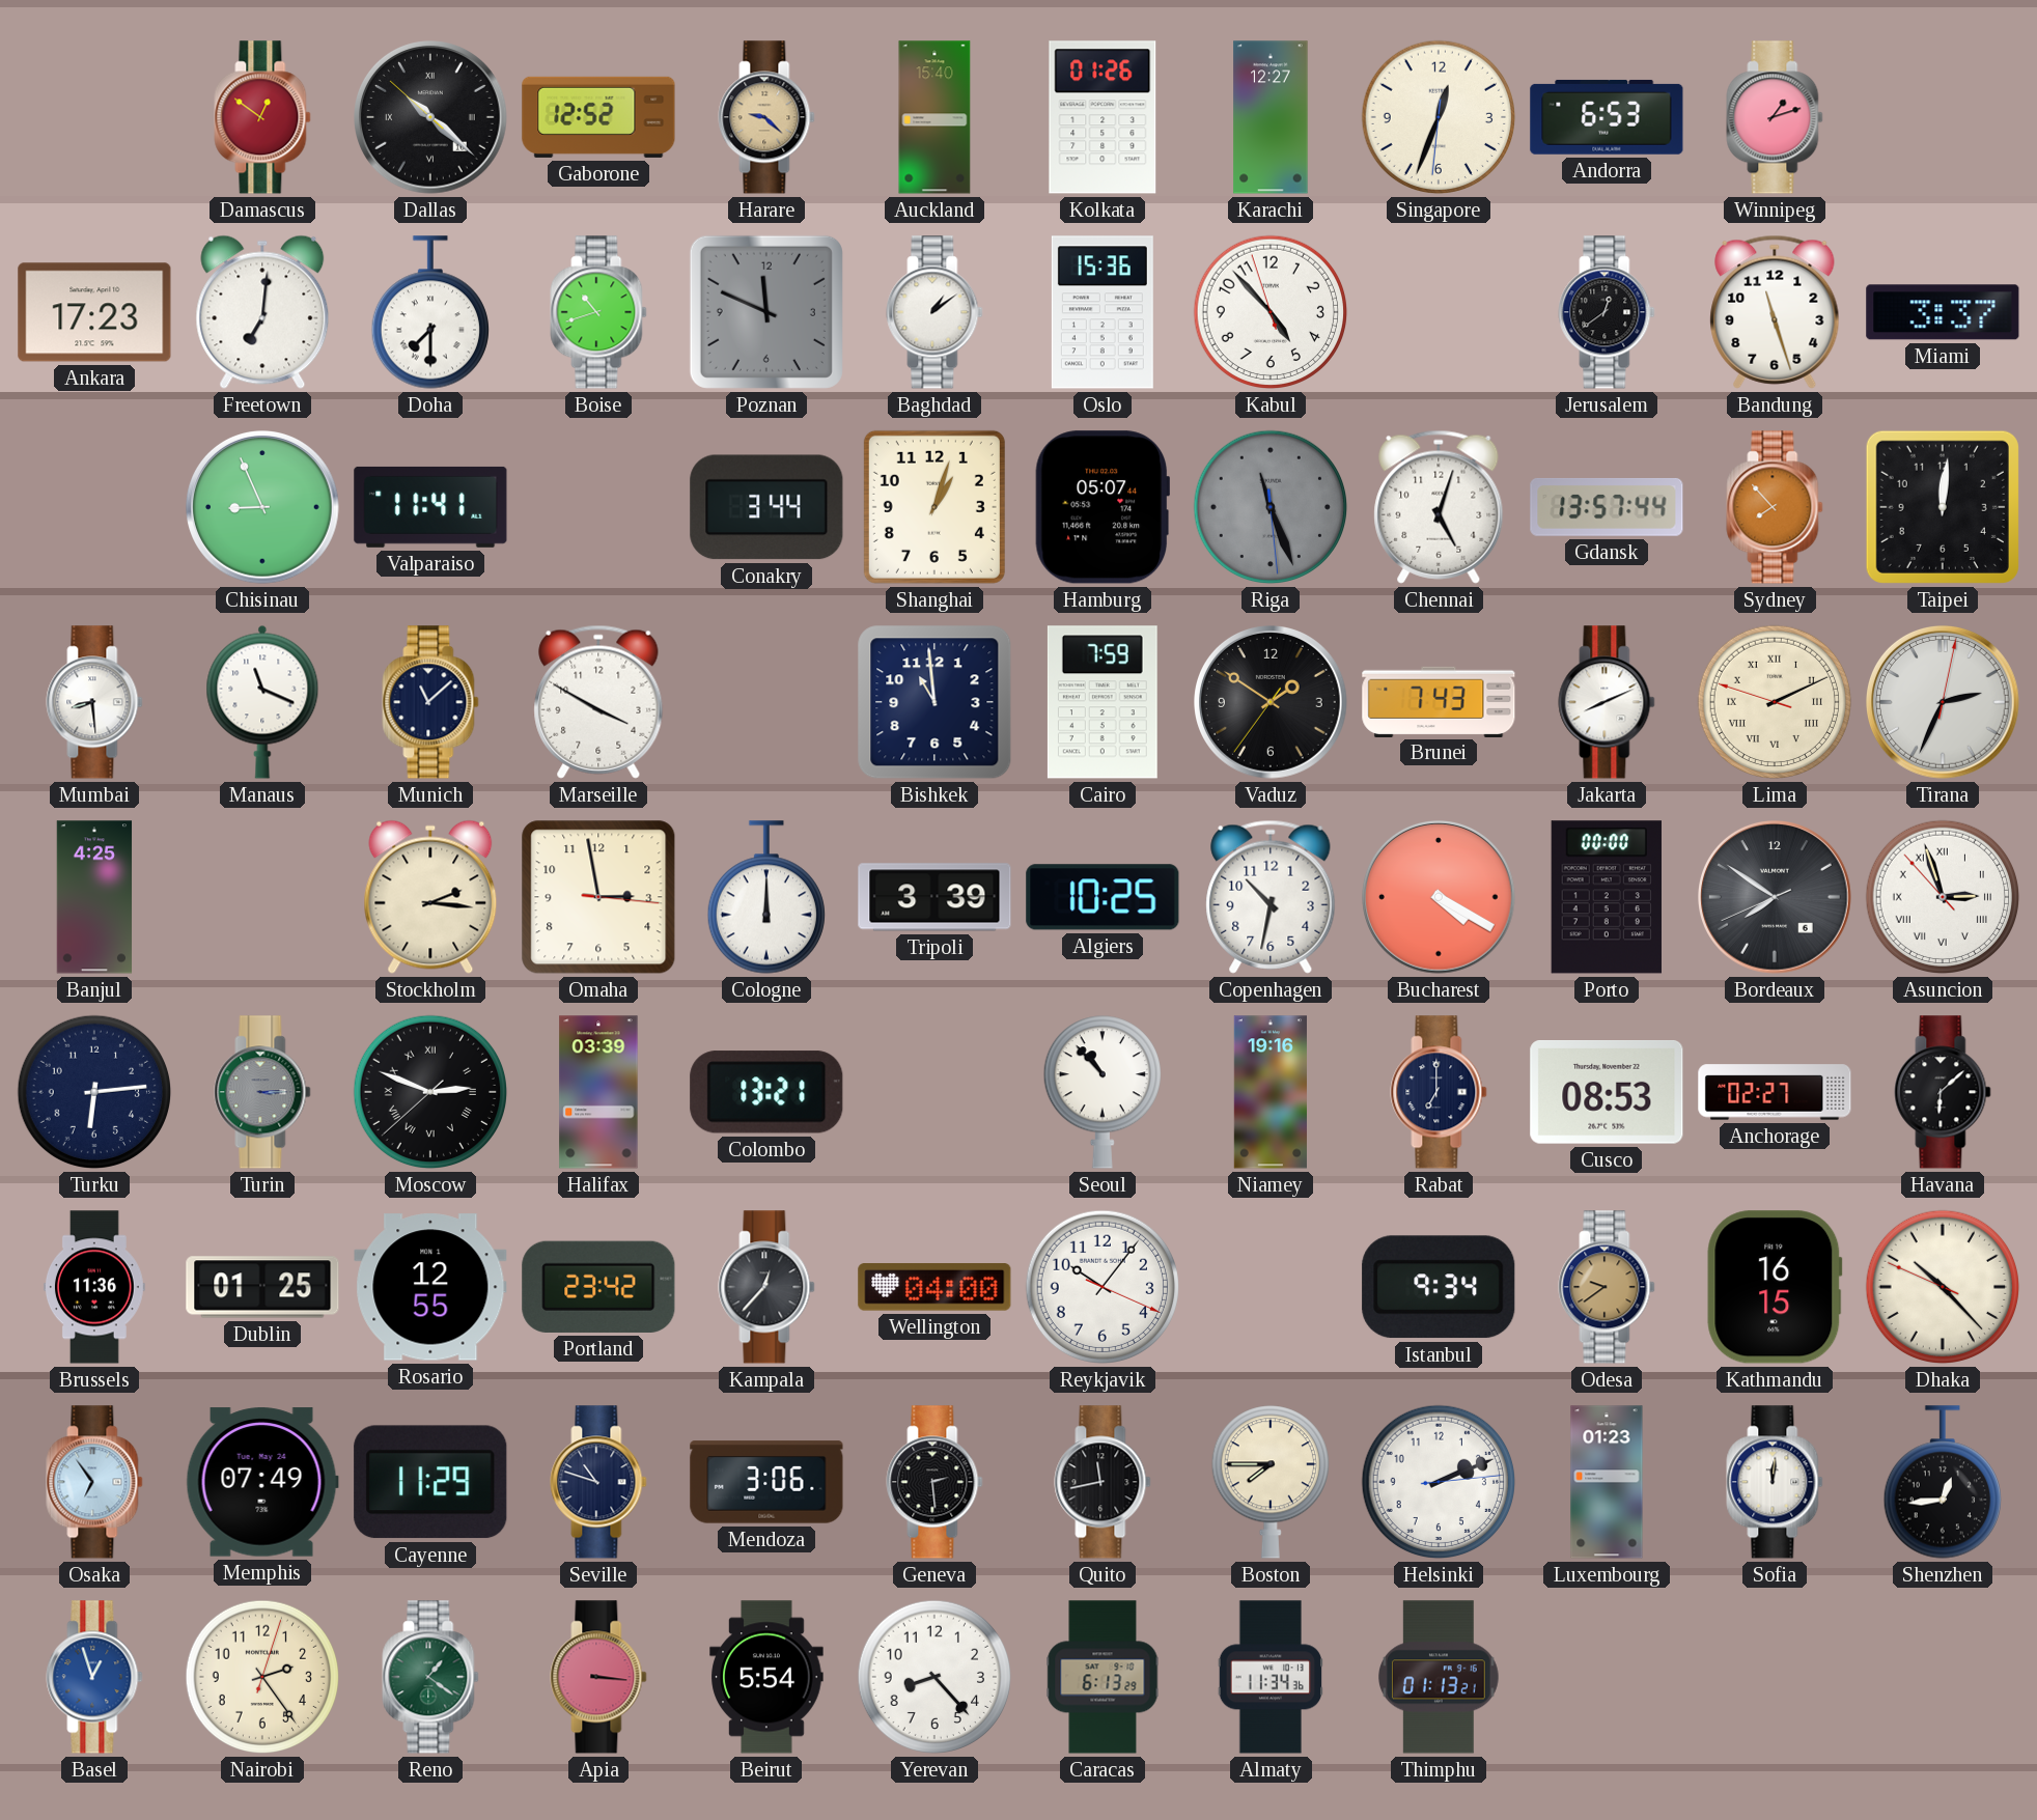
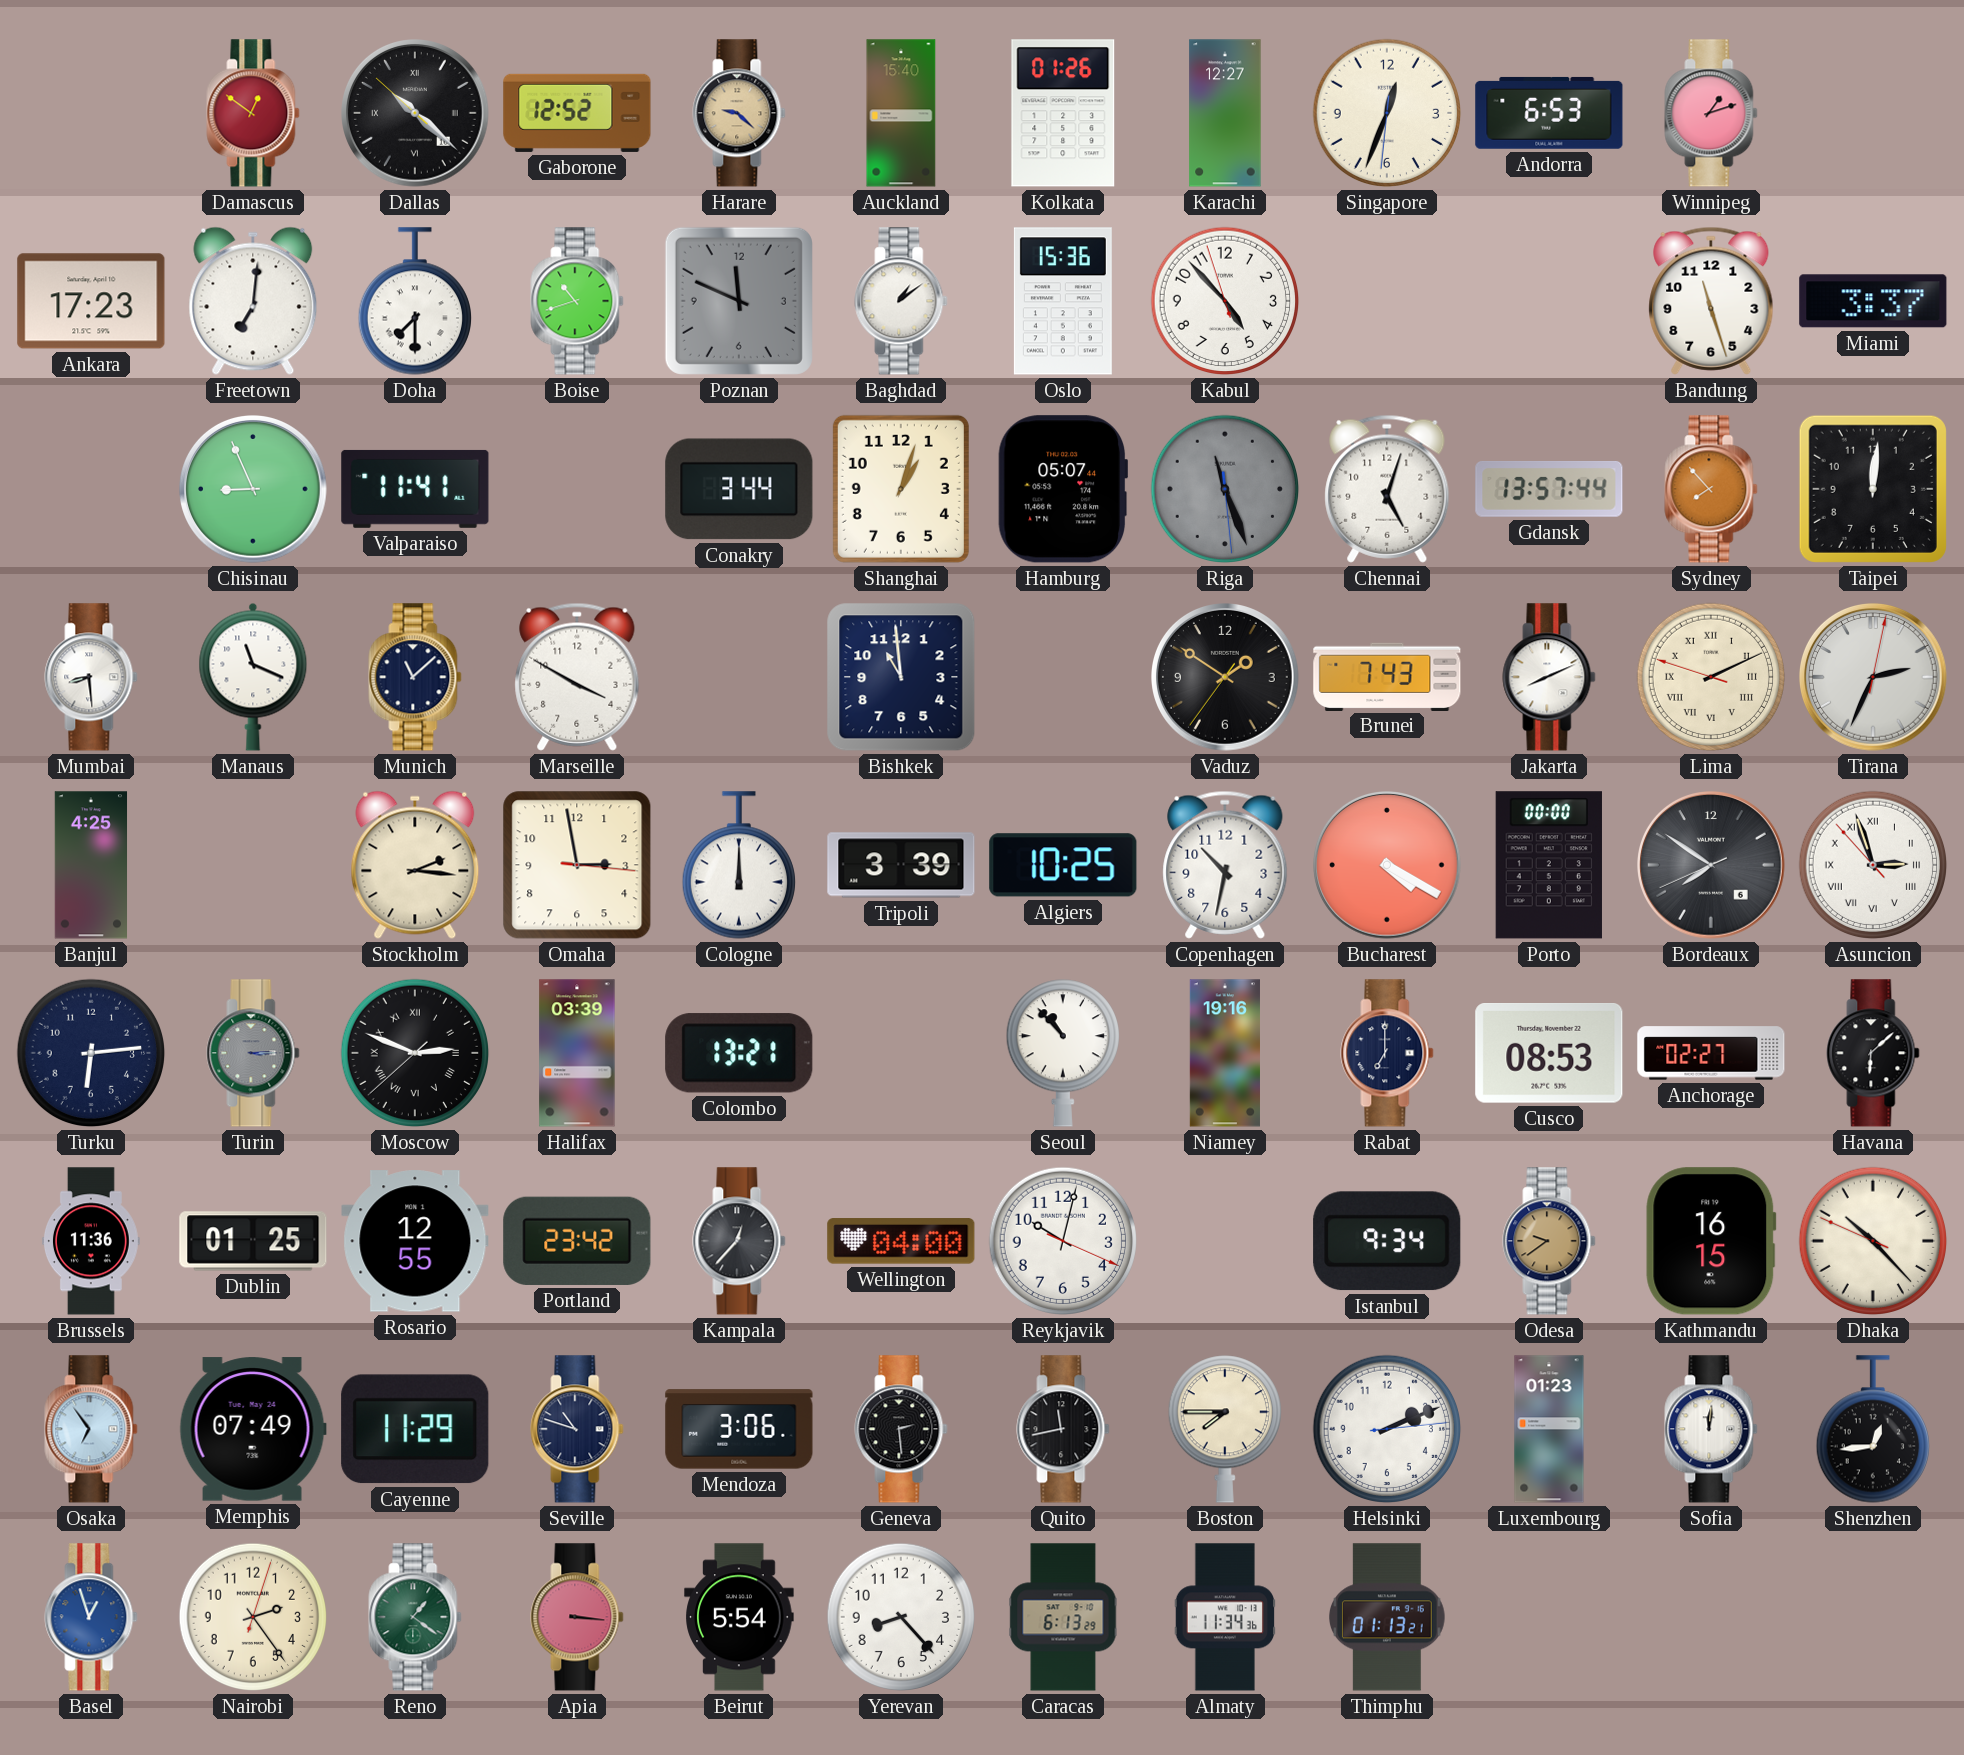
Jerusalem: 12:39 -> none
Cairo: 7:59 -> none
Reykjavik: 10:06 -> 10:02
